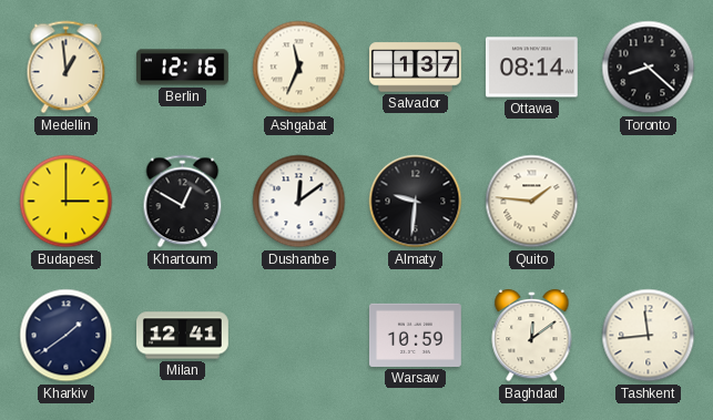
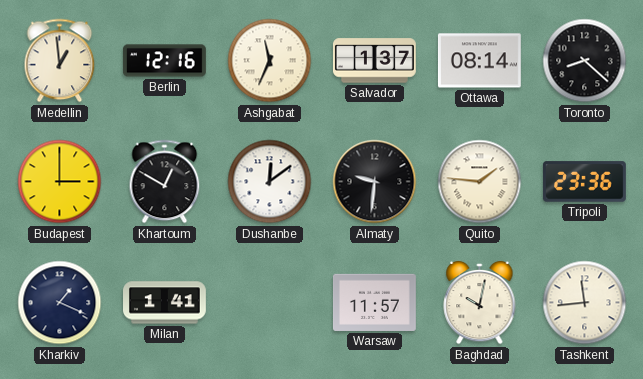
Tripoli: none -> 23:36
Kharkiv: 1:39 -> 1:19
Milan: 12:41 -> 1:41
Warsaw: 10:59 -> 11:57
Baghdad: 12:09 -> 10:02
